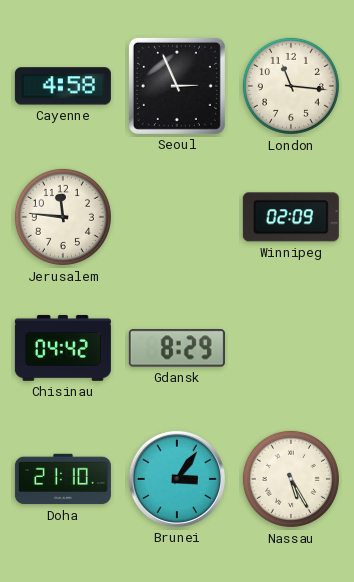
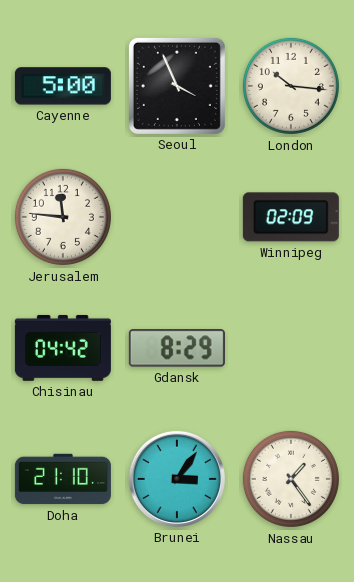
Cayenne: 4:58 -> 5:00
Seoul: 2:56 -> 3:56
London: 11:16 -> 10:16
Nassau: 5:25 -> 1:24
